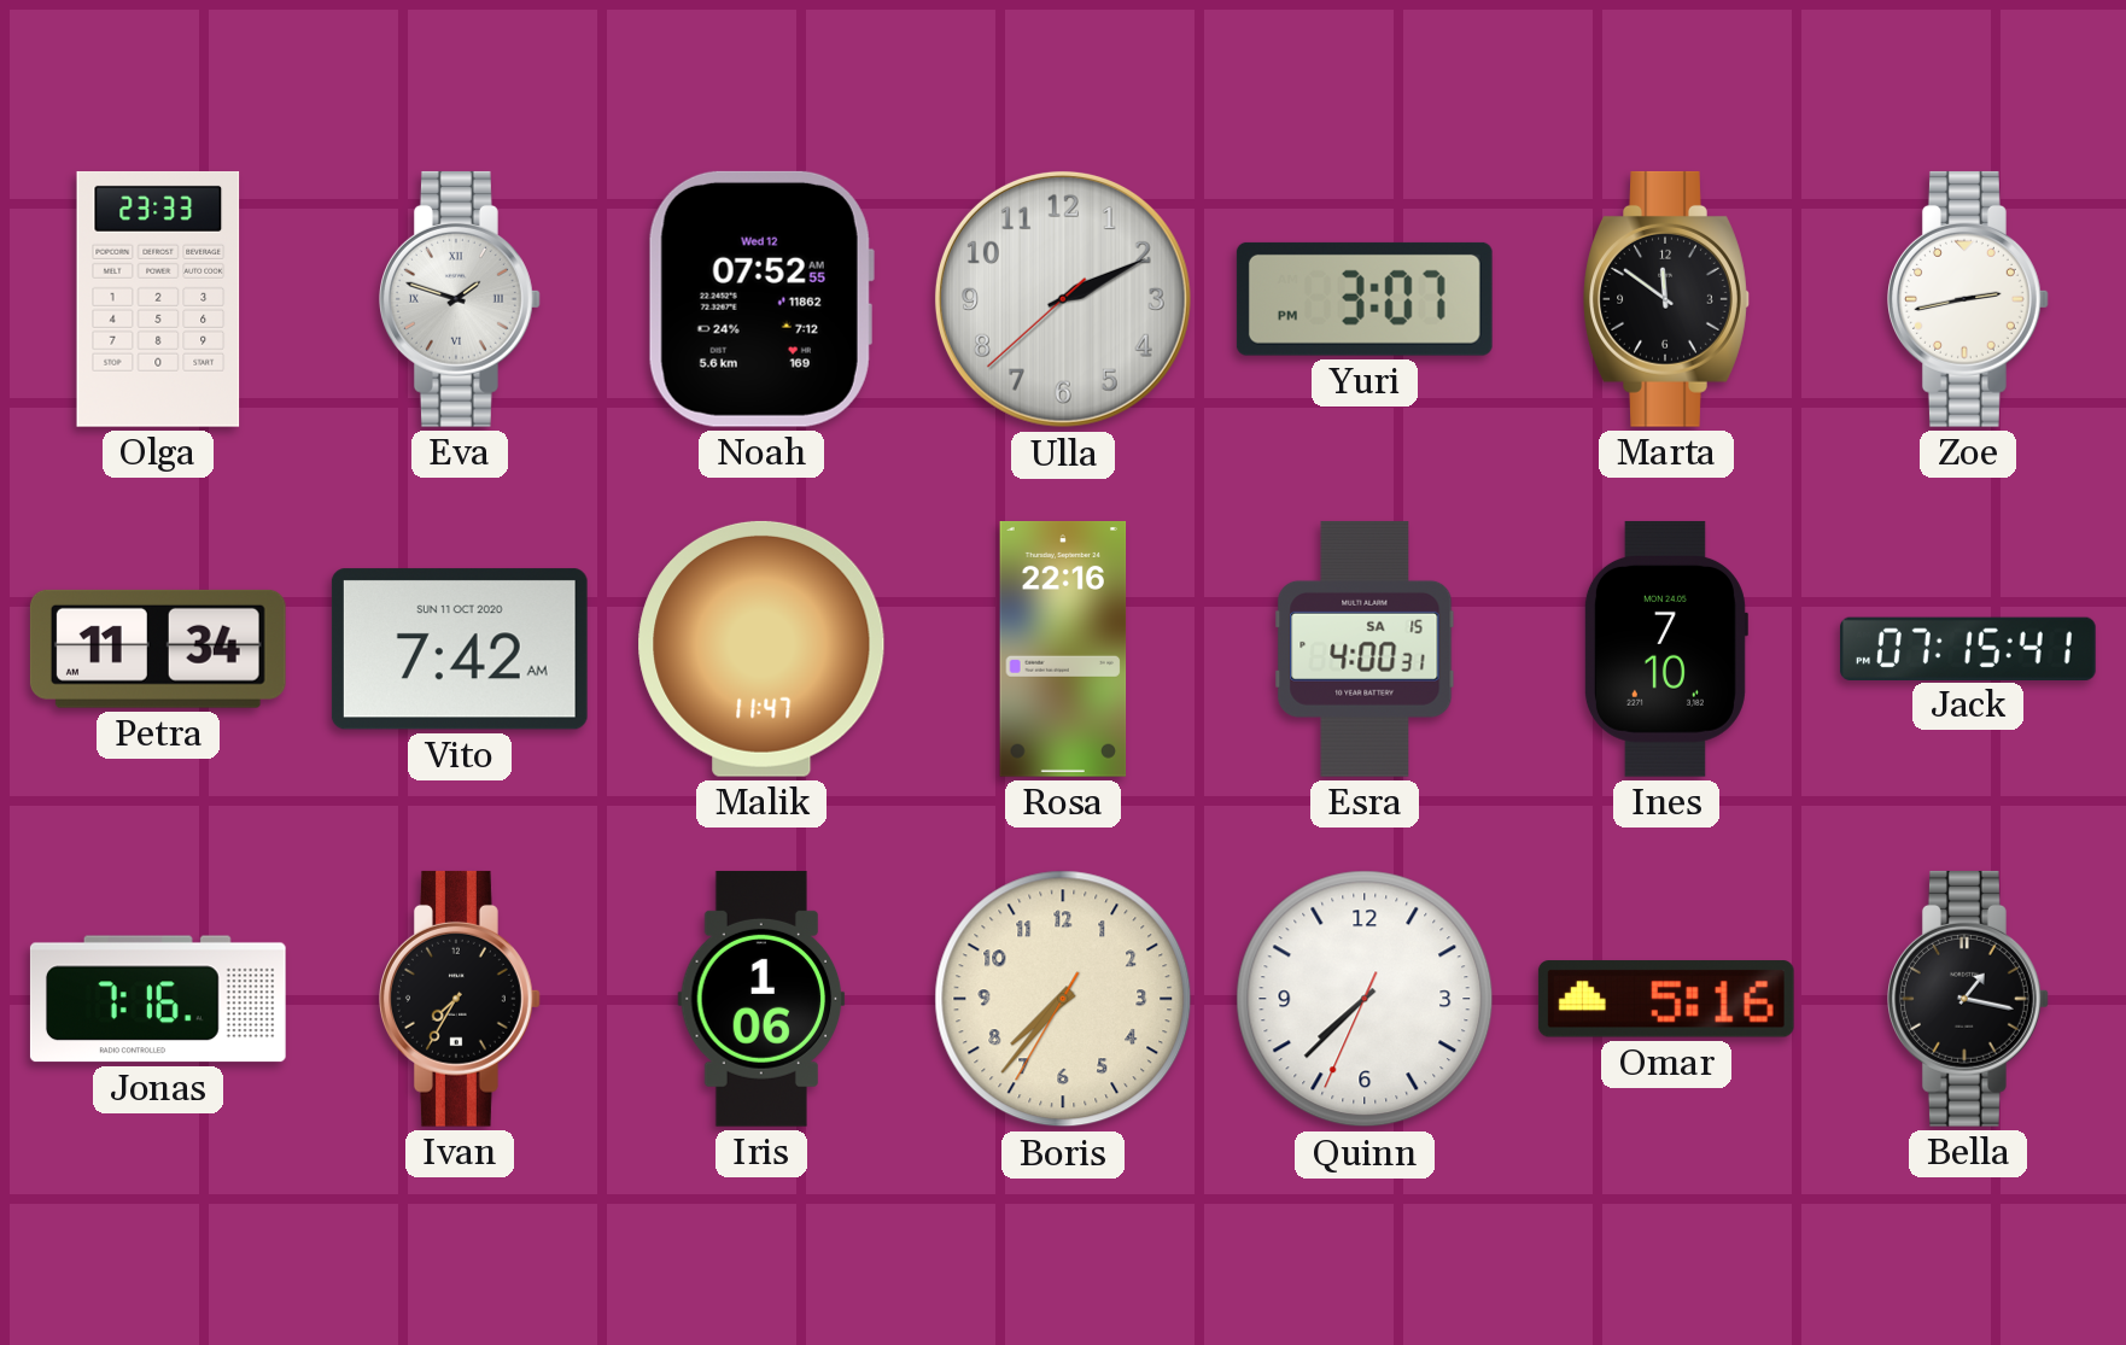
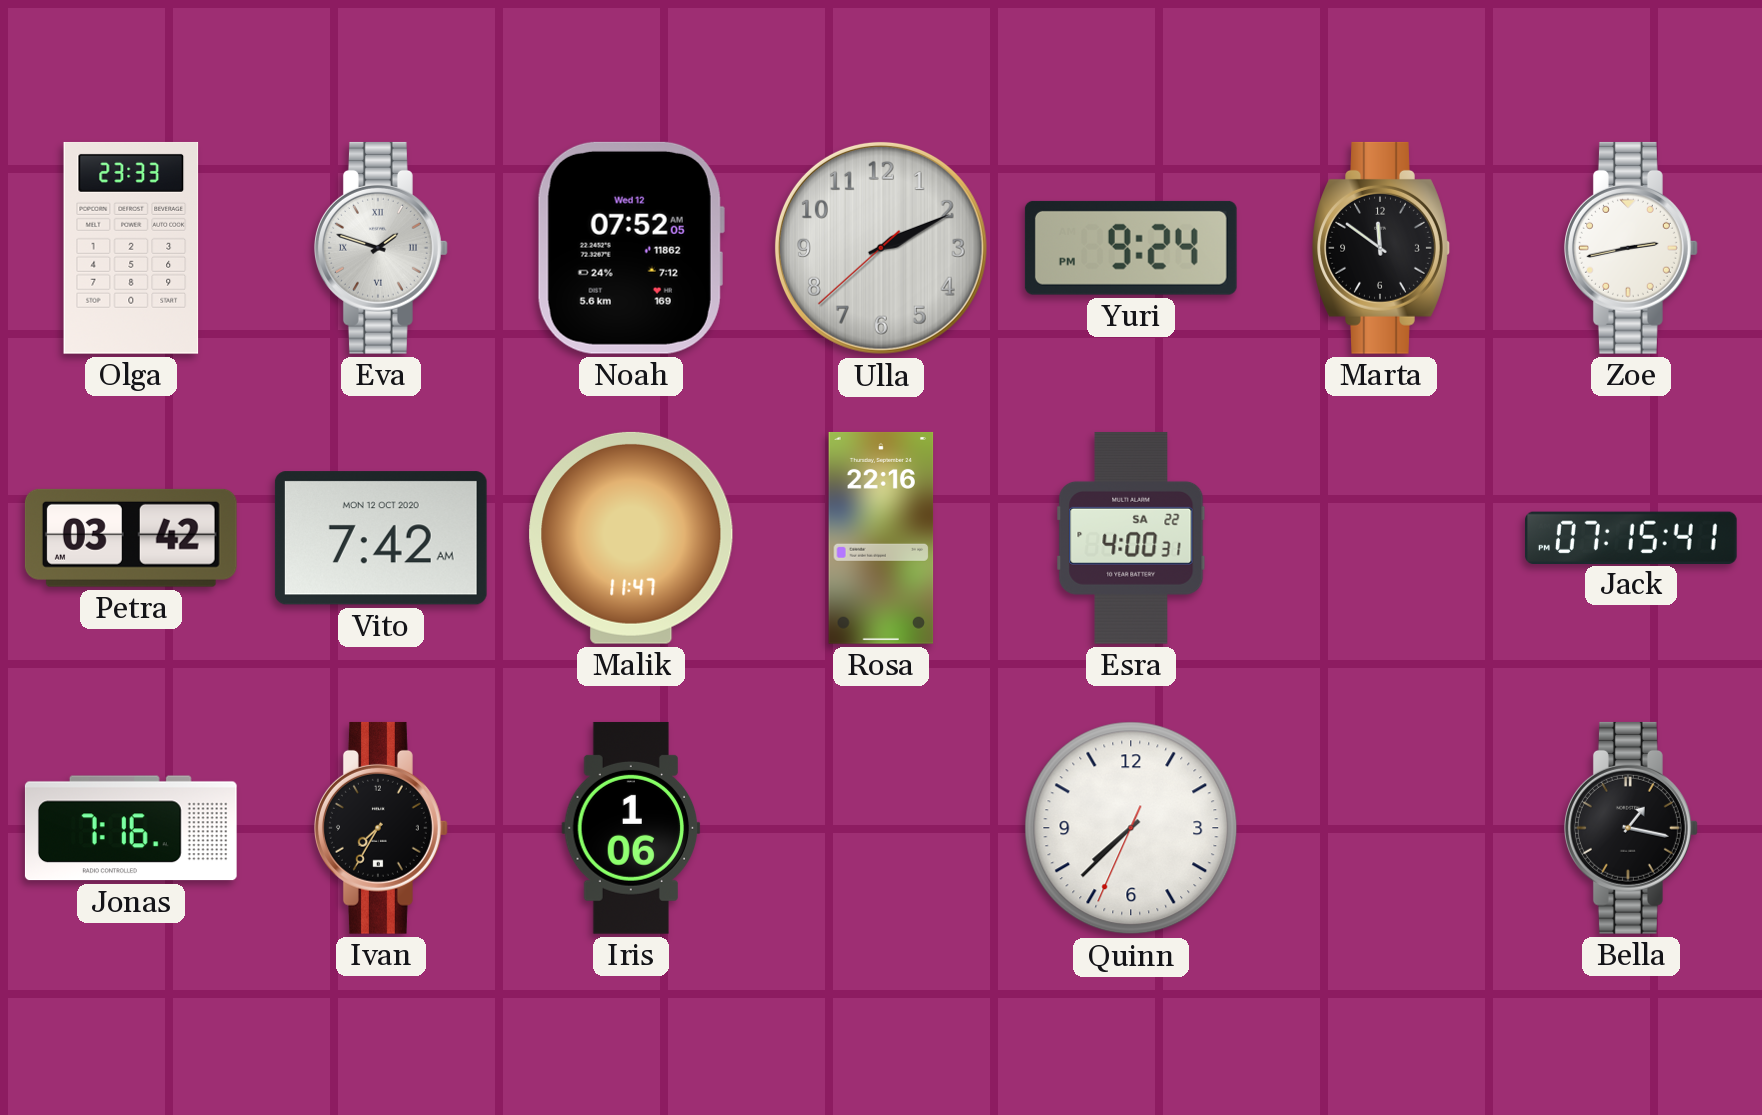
Noah: 07:52:55 -> 07:52:05
Yuri: 3:07 -> 9:24
Petra: 11:34 -> 03:42
Vito date: SUN 11 OCT 2020 -> MON 12 OCT 2020
Esra date: SA 15 -> SA 22
Ines: 7:10 -> none
Boris: 7:36 -> none
Omar: 5:16 -> none
